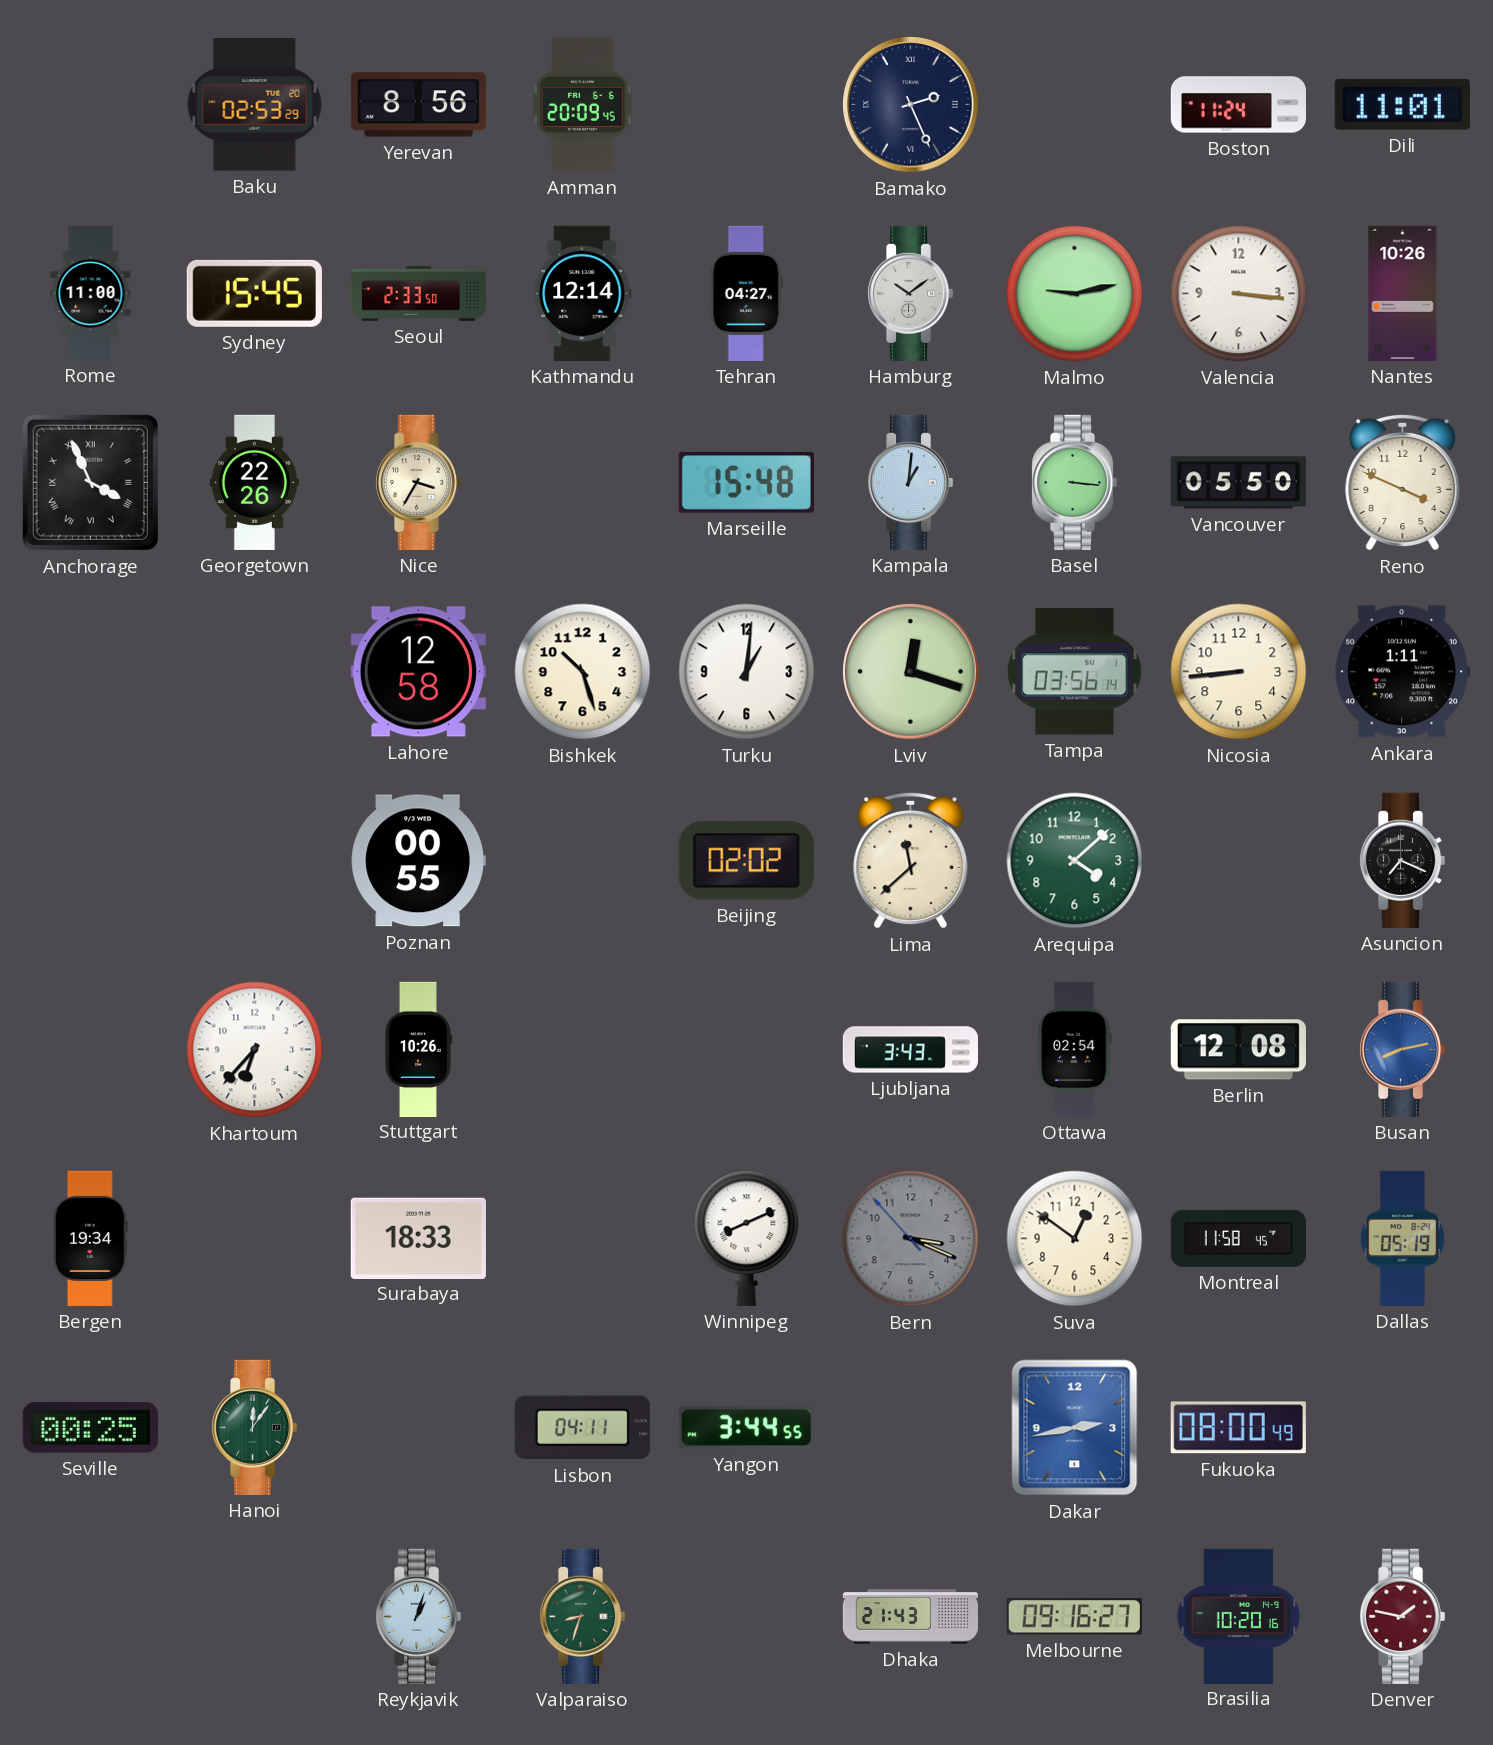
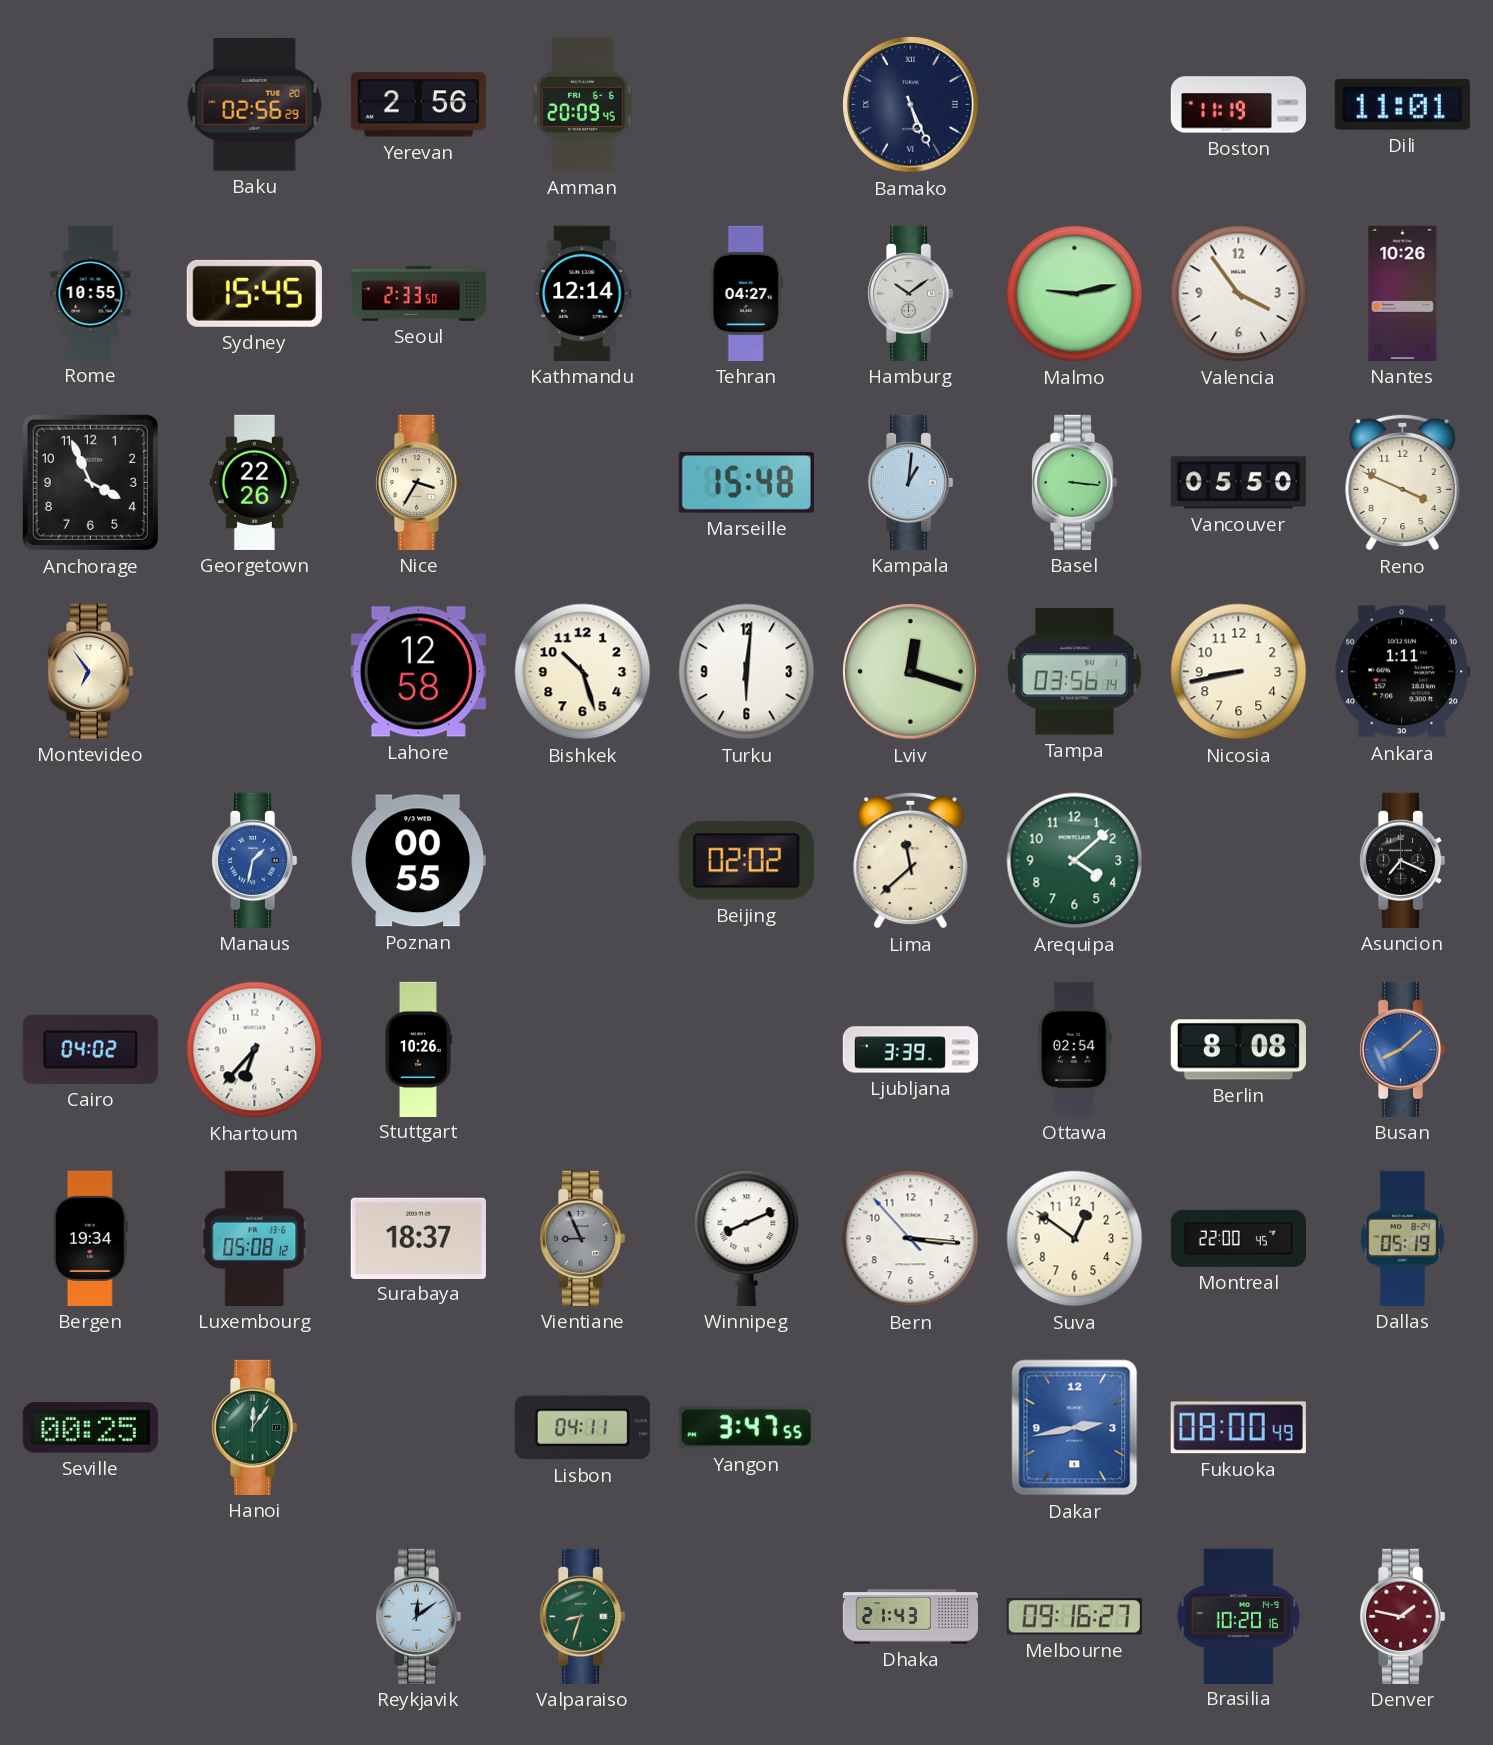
Baku: 02:53 -> 02:56
Yerevan: 8:56 -> 2:56
Bamako: 2:26 -> 5:26
Boston: 11:24 -> 11:19
Rome: 11:00 -> 10:55
Valencia: 3:16 -> 3:54
Anchorage numerals: Roman -> Arabic
Montevideo: none -> 6:54
Turku: 1:01 -> 6:01
Nicosia: 8:44 -> 8:43
Manaus: none -> 1:32
Cairo: none -> 04:02
Ljubljana: 3:43 -> 3:39
Berlin: 12:08 -> 8:08
Busan: 8:13 -> 8:08
Luxembourg: none -> 05:08
Surabaya: 18:33 -> 18:37
Vientiane: none -> 8:56
Bern: 3:18 -> 3:15
Bern dial: grey -> white
Montreal: 11:58 -> 22:00
Yangon: 3:44 -> 3:47
Reykjavik: 1:03 -> 12:09
